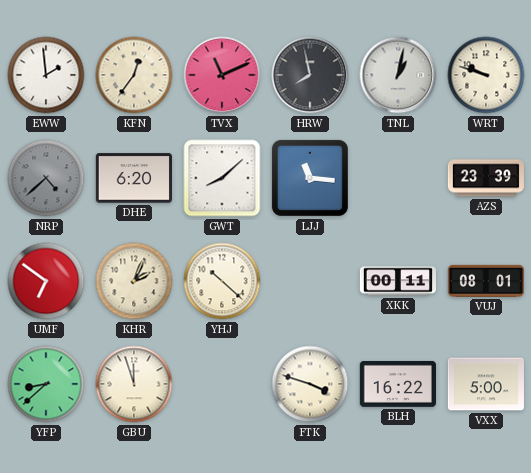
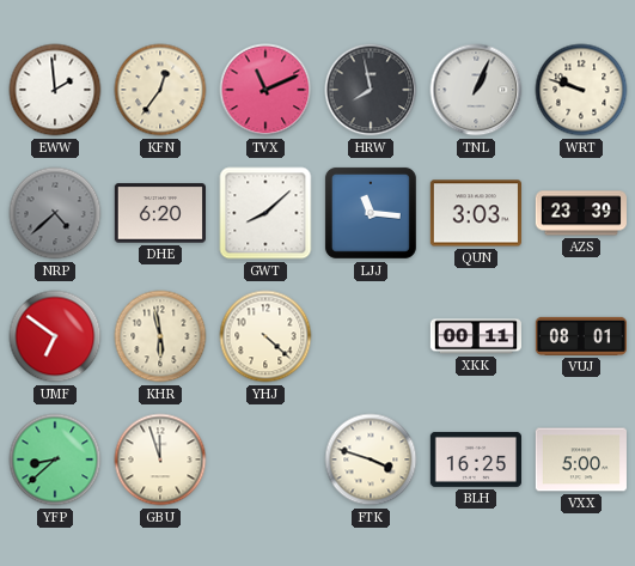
TNL: 1:02 -> 1:04
QUN: none -> 3:03
KHR: 2:04 -> 5:58
YHJ: 10:22 -> 4:22
BLH: 16:22 -> 16:25
